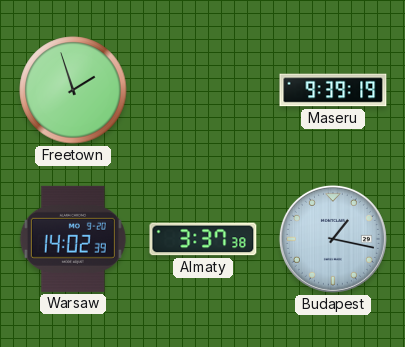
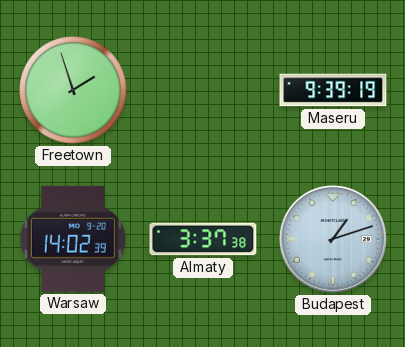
Budapest: 1:17 -> 1:12
